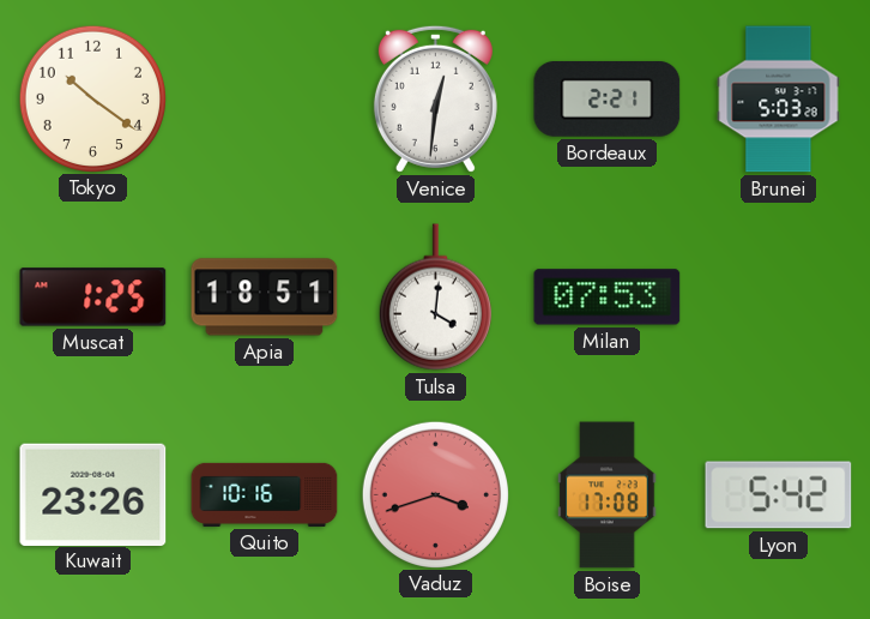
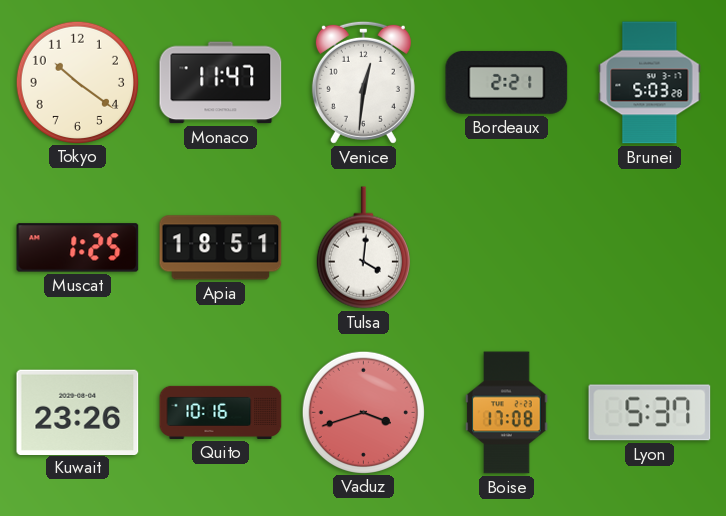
Monaco: none -> 11:47
Milan: 07:53 -> none
Lyon: 5:42 -> 5:37
